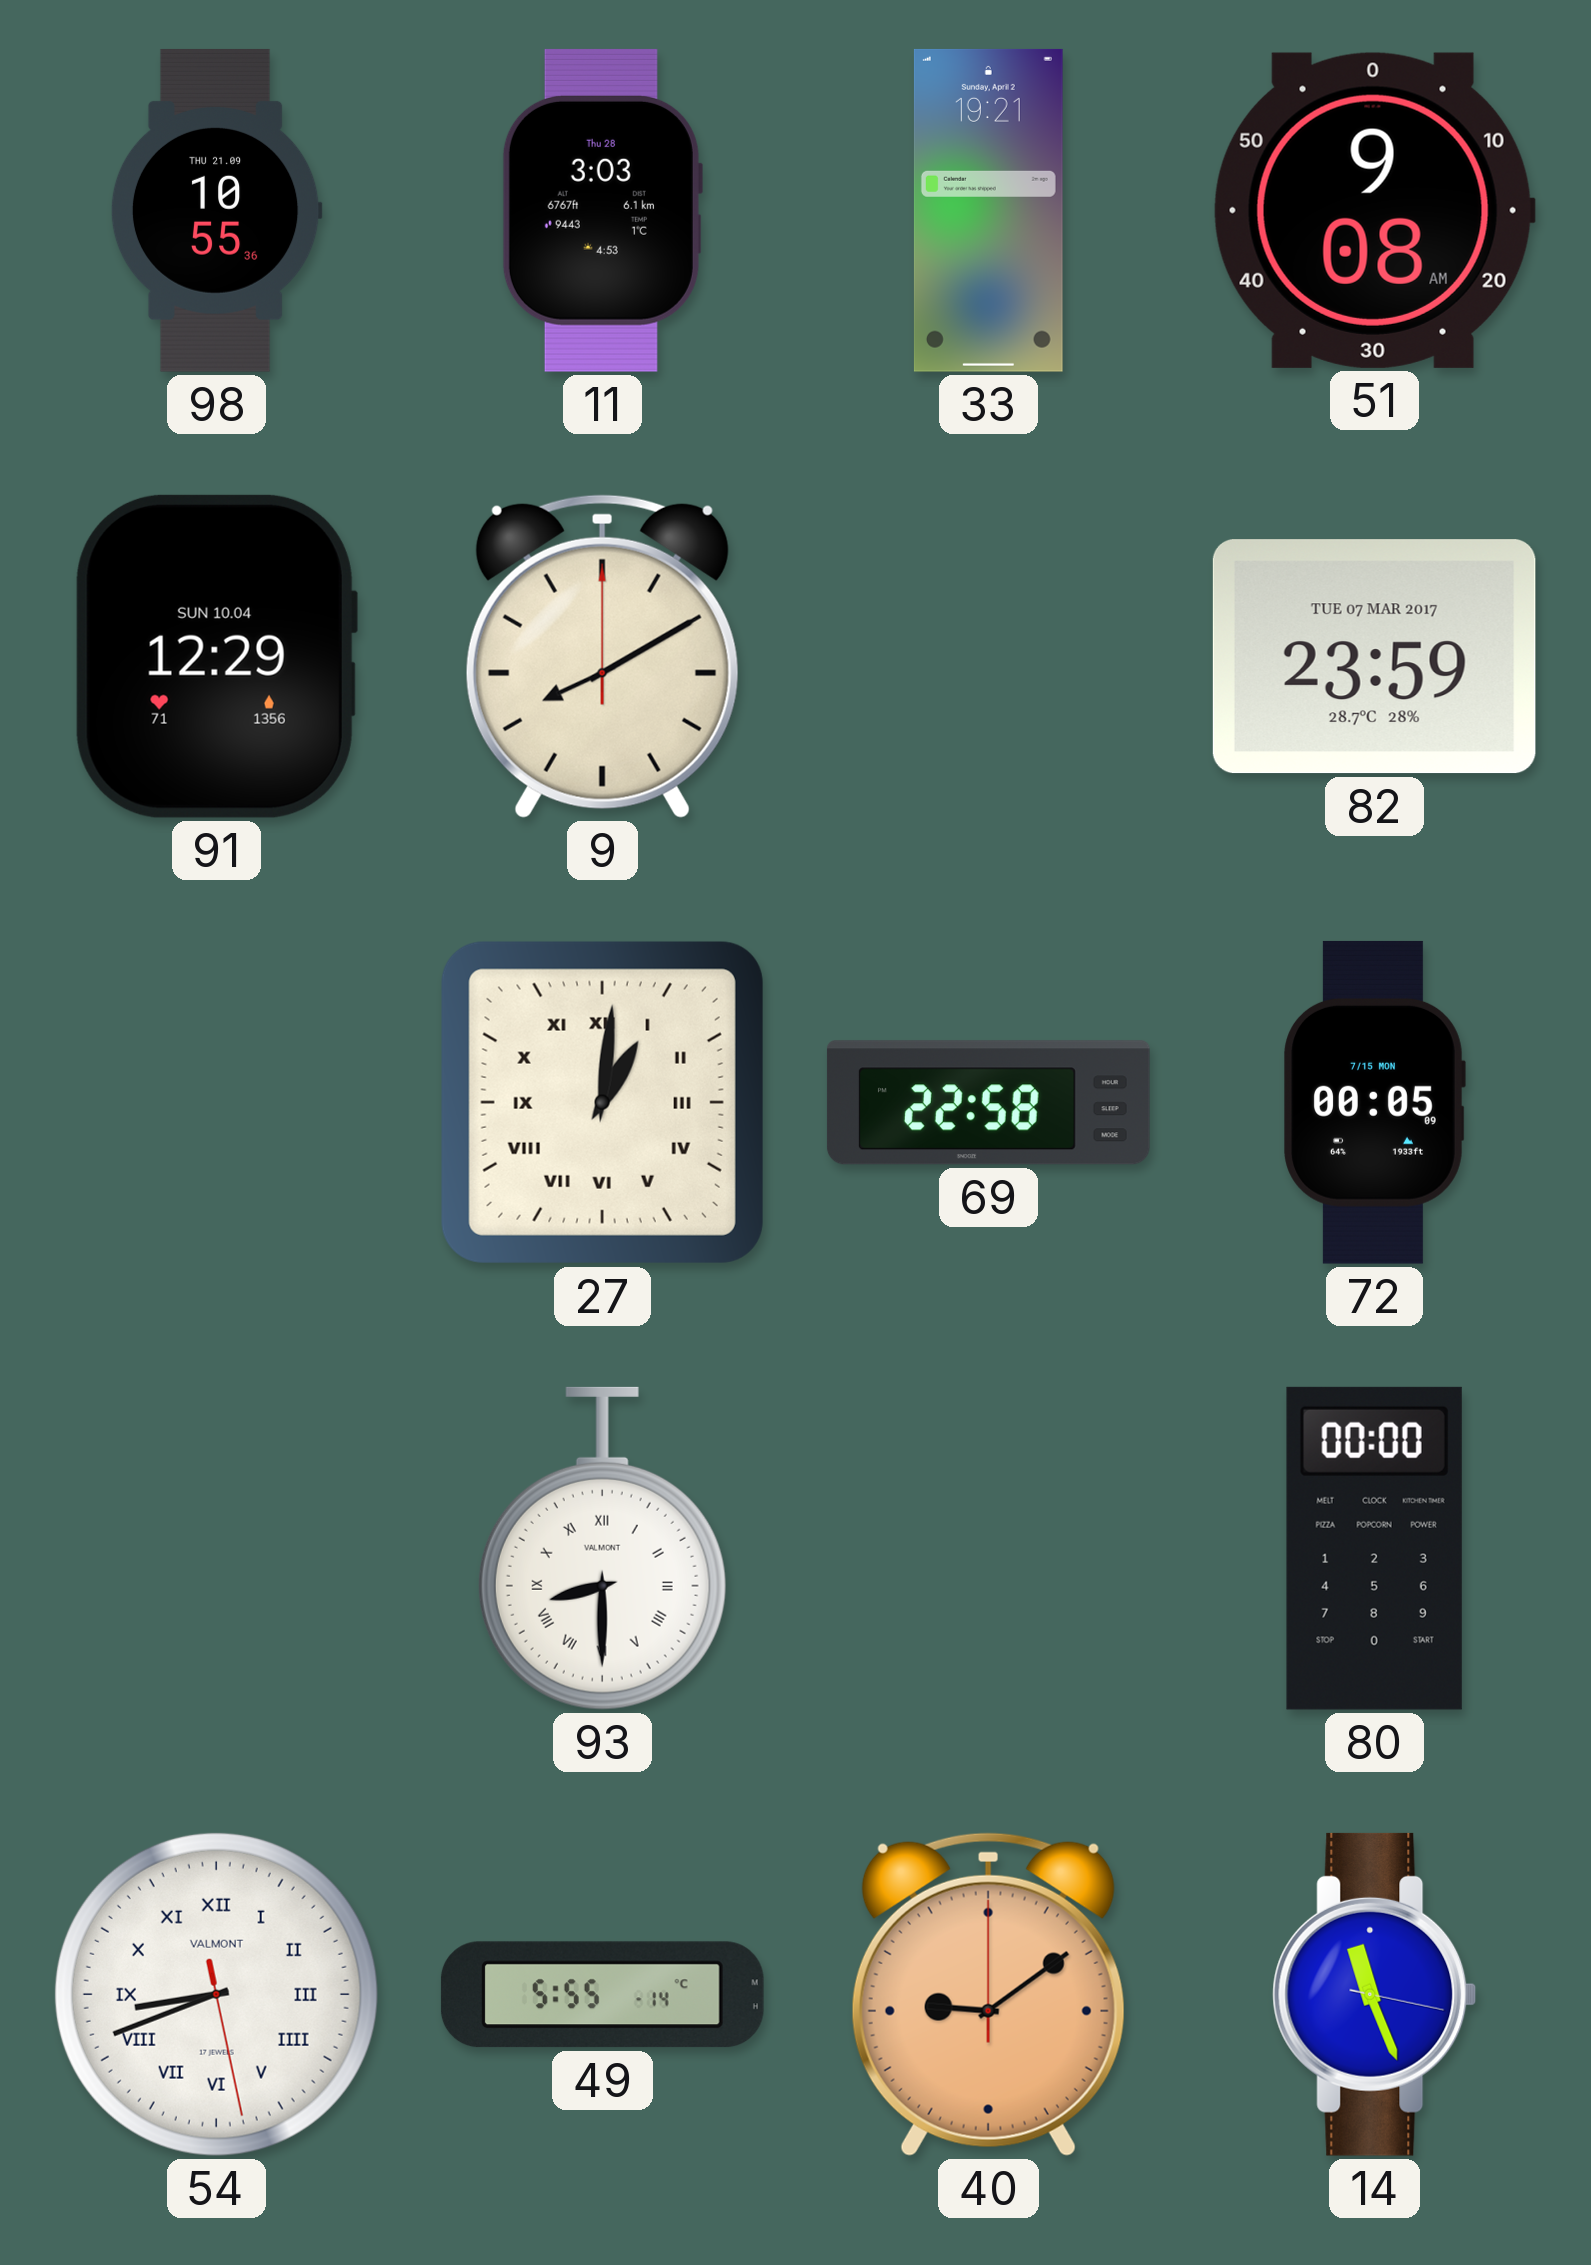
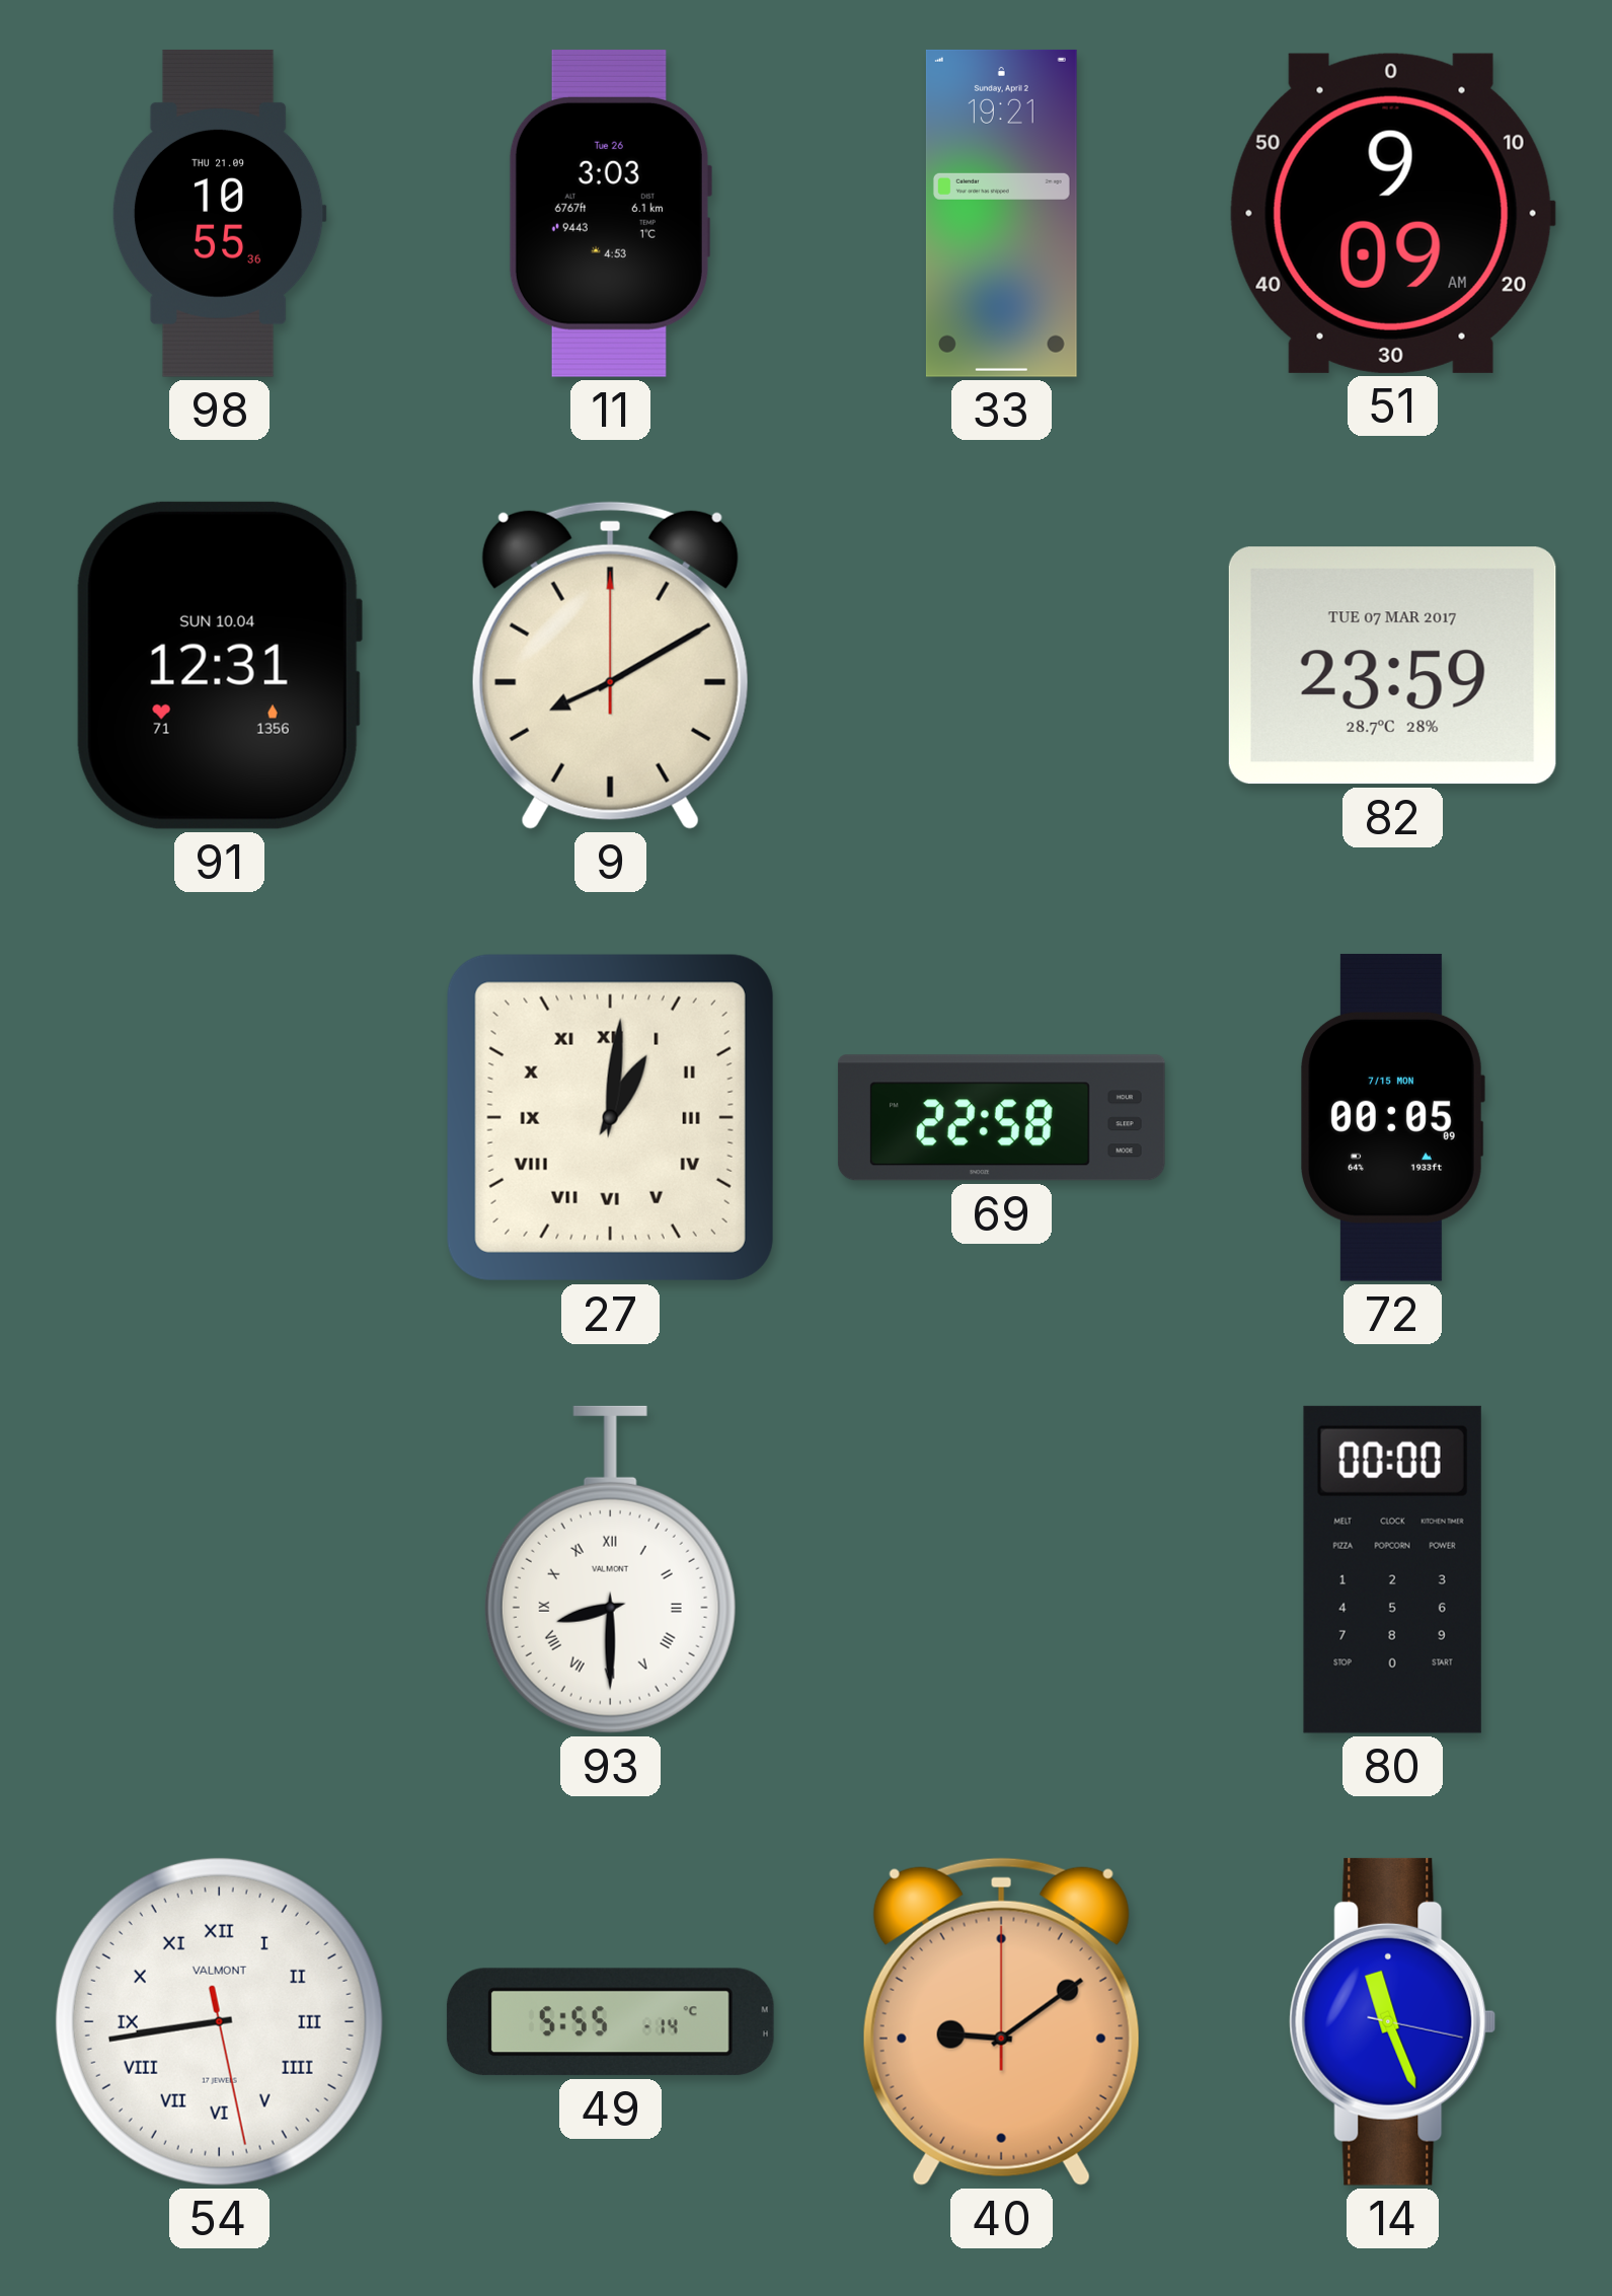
11 date: Thu 28 -> Tue 26
51: 9:08 -> 9:09
91: 12:29 -> 12:31
54: 8:41 -> 8:43
